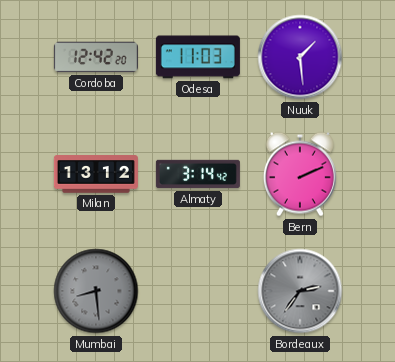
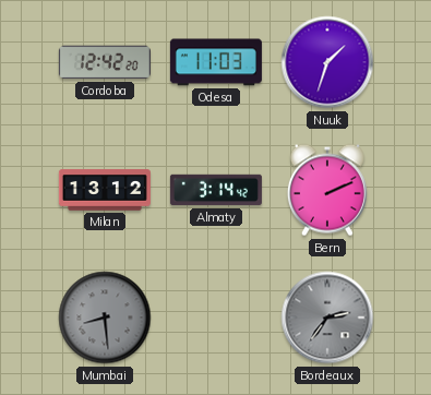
Nuuk: 1:29 -> 1:33
